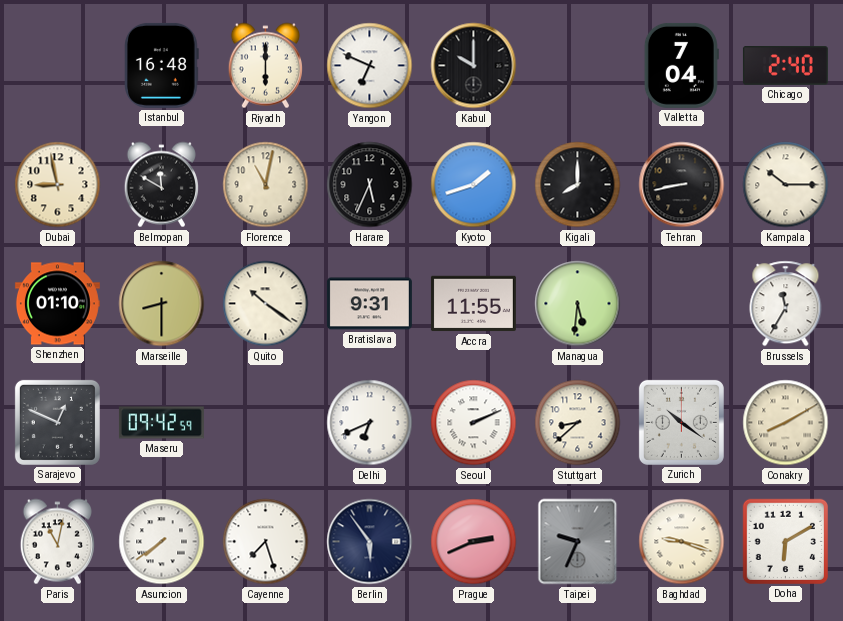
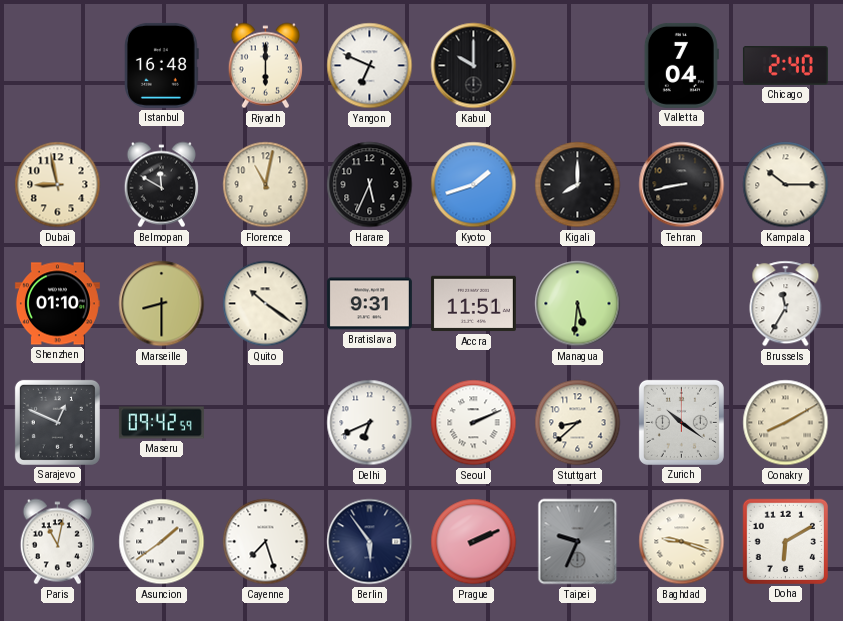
Accra: 11:55 -> 11:51
Asuncion: 7:39 -> 1:39
Prague: 2:41 -> 2:11
